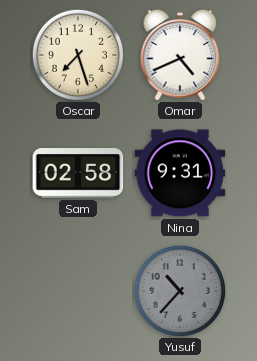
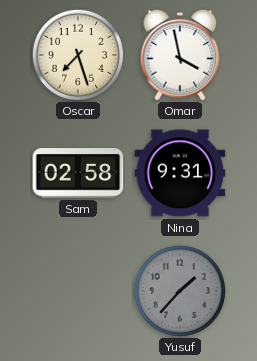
Omar: 4:41 -> 3:58
Yusuf: 10:37 -> 1:37
